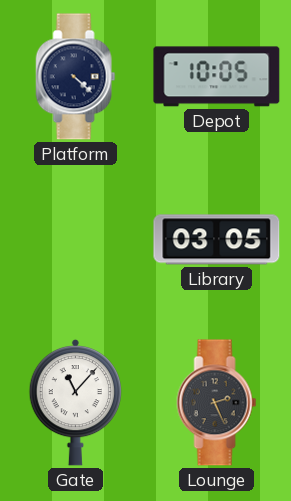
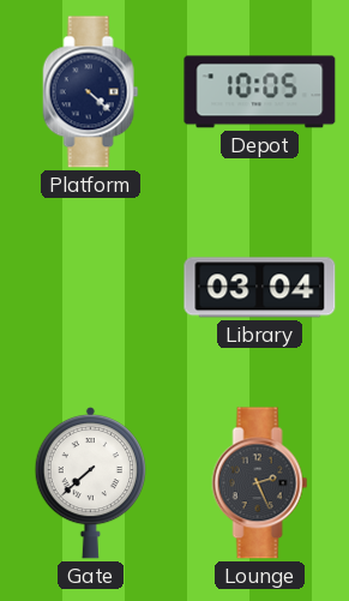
Library: 03:05 -> 03:04
Gate: 11:07 -> 7:38
